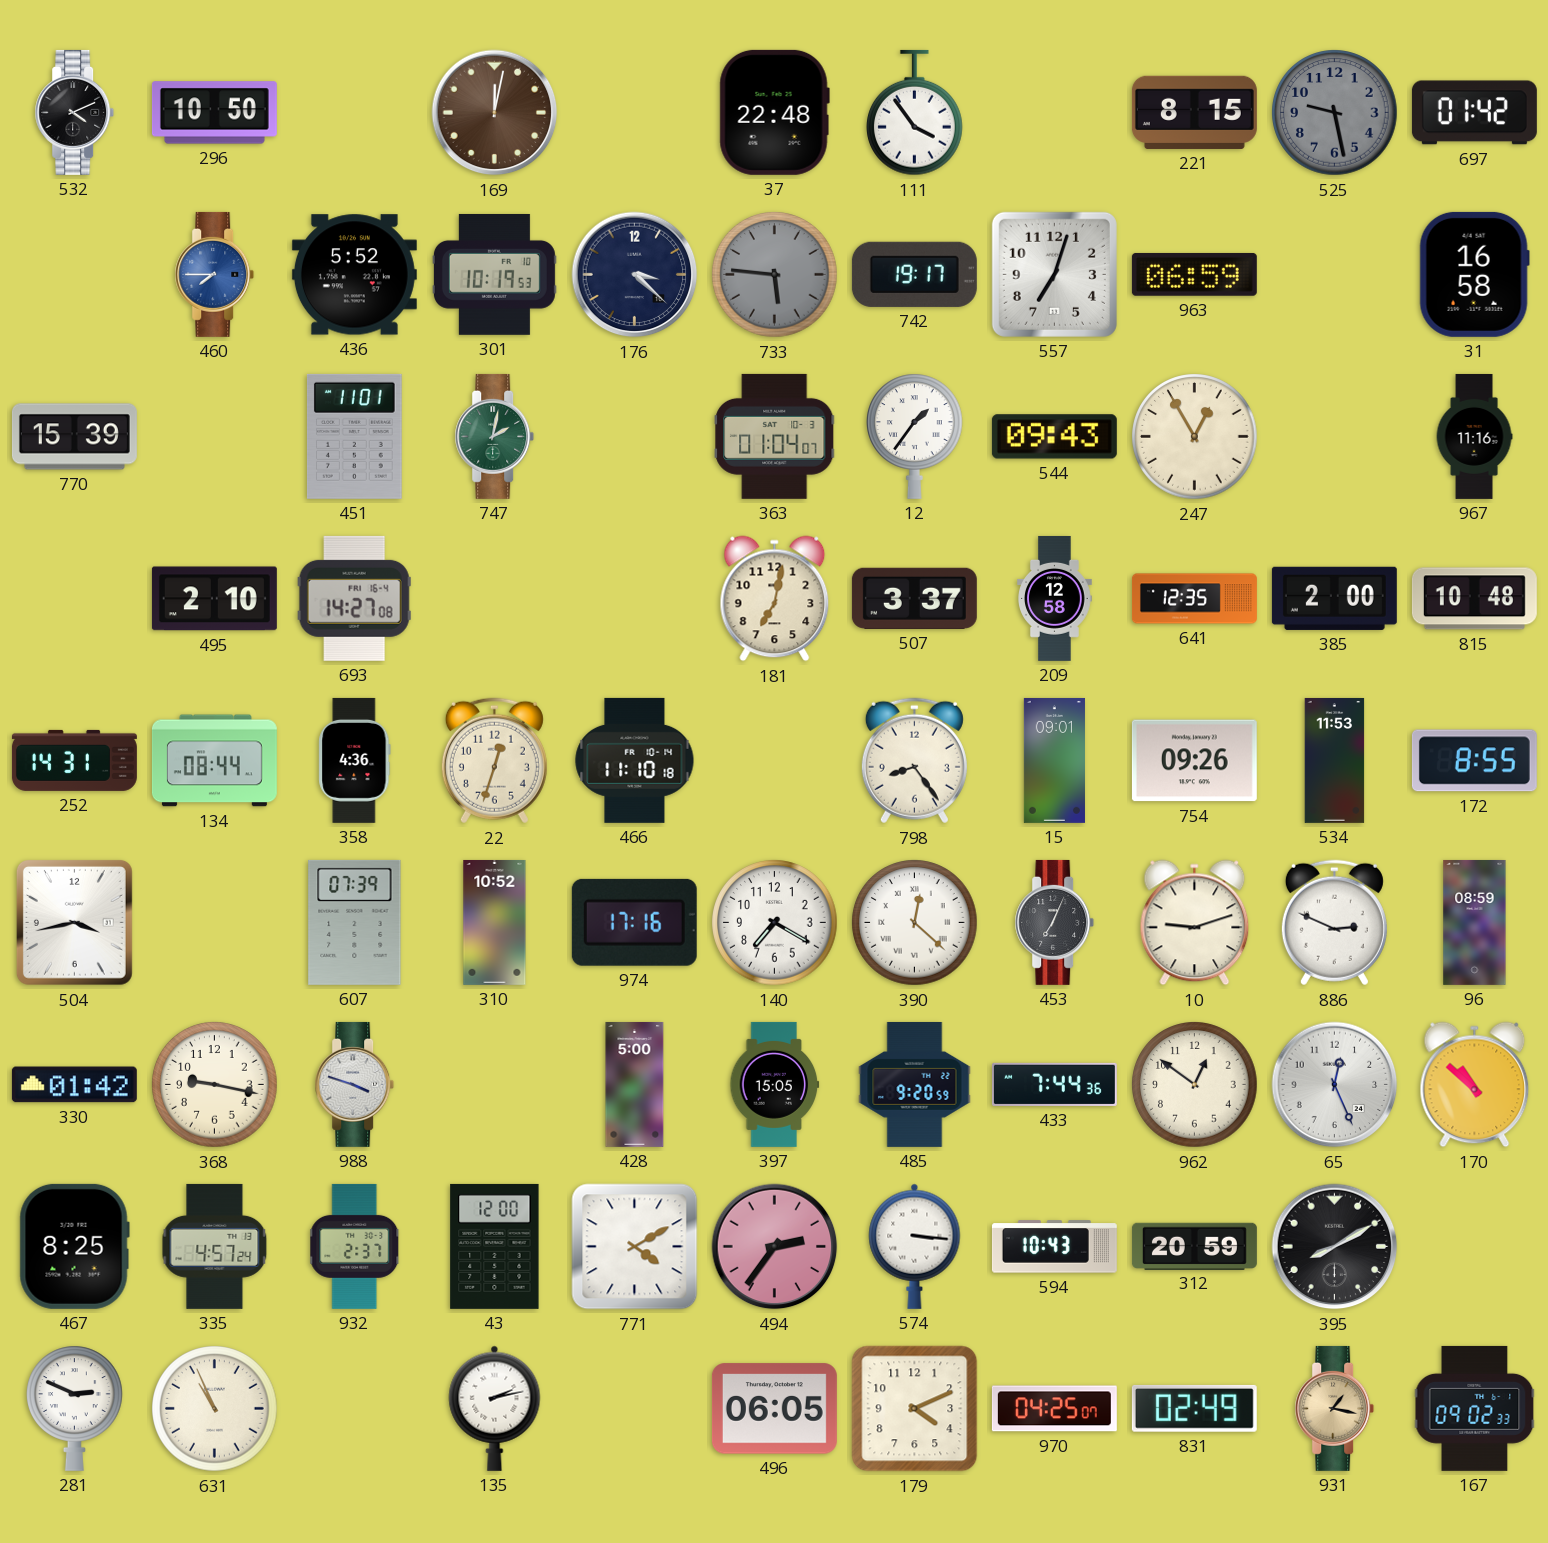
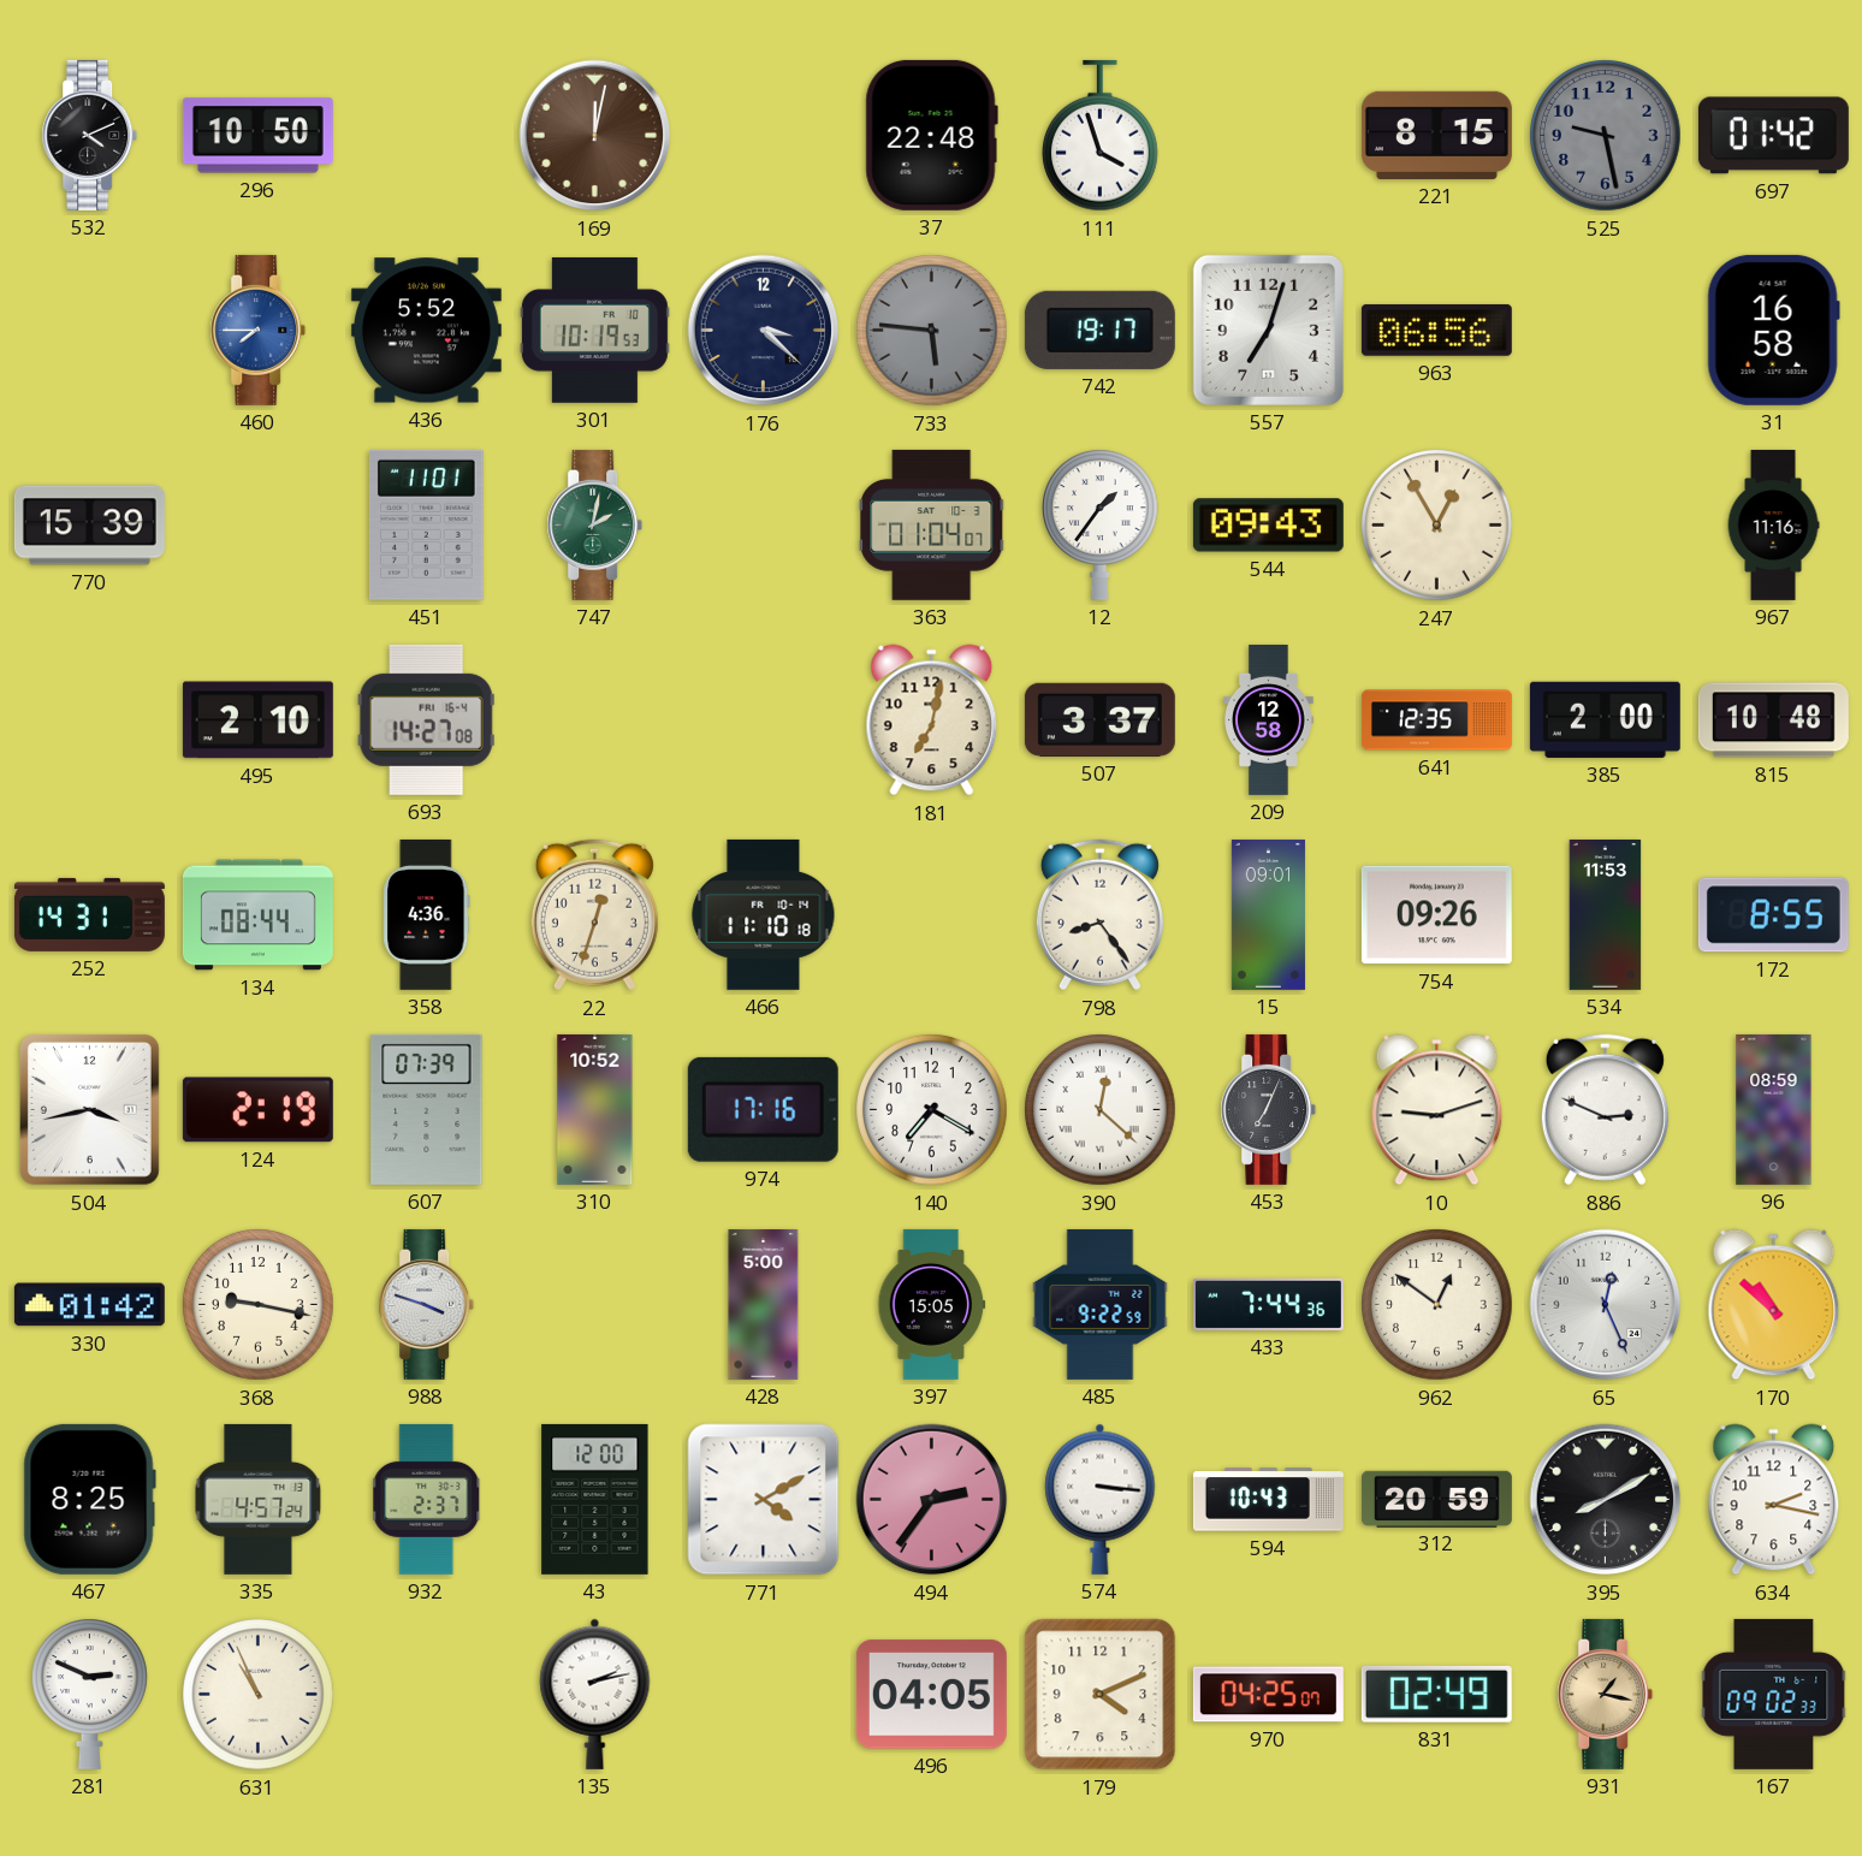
111: 3:54 -> 3:57
963: 06:59 -> 06:56
124: none -> 2:19
485: 9:20 -> 9:22
634: none -> 2:17
496: 06:05 -> 04:05
